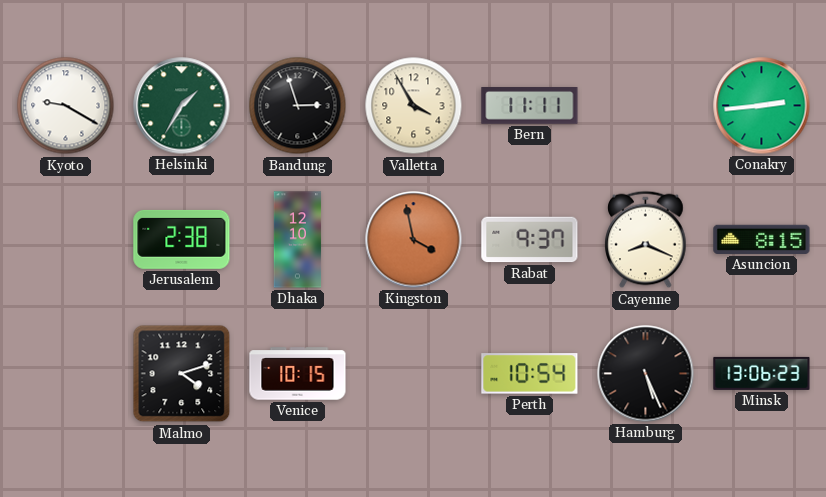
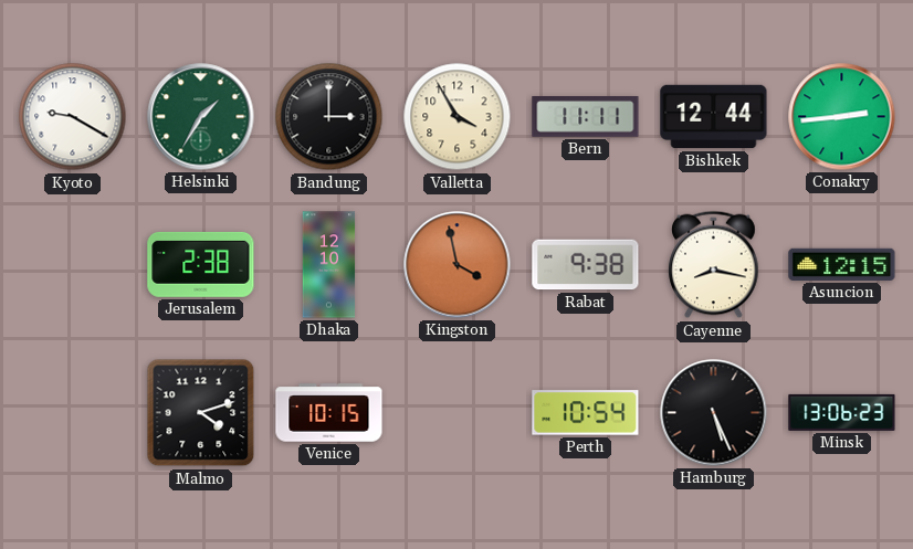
Bandung: 2:57 -> 3:00
Bishkek: none -> 12:44
Rabat: 9:37 -> 9:38
Cayenne: 8:19 -> 8:17
Asuncion: 8:15 -> 12:15
